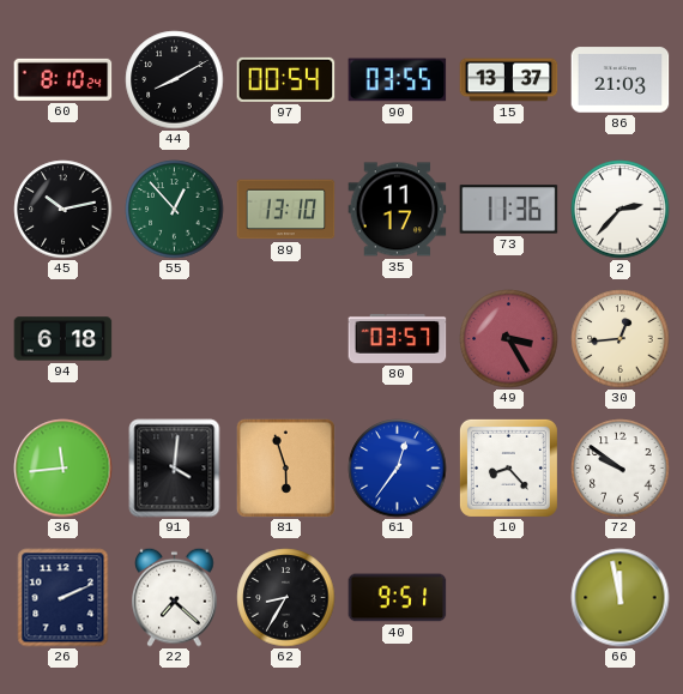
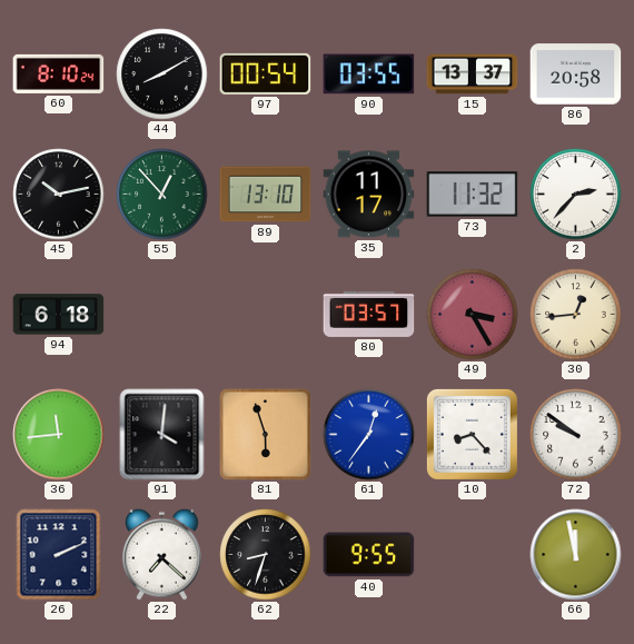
86: 21:03 -> 20:58
73: 11:36 -> 11:32
62: 8:35 -> 8:33
40: 9:51 -> 9:55
